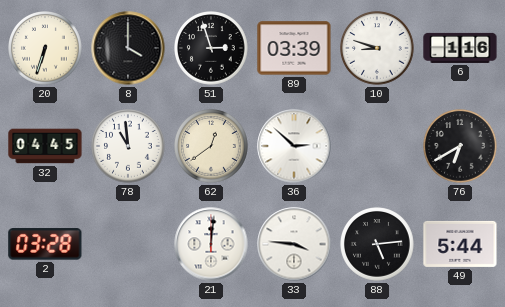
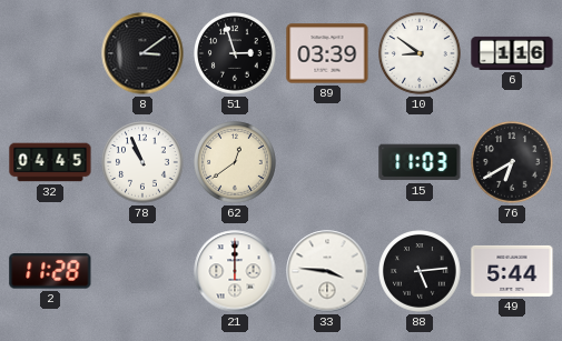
20: 6:33 -> none
8: 4:00 -> 3:09
10: 8:48 -> 8:51
78: 10:59 -> 10:56
36: 2:52 -> none
15: none -> 11:03
2: 03:28 -> 11:28
21: 12:01 -> 12:00
